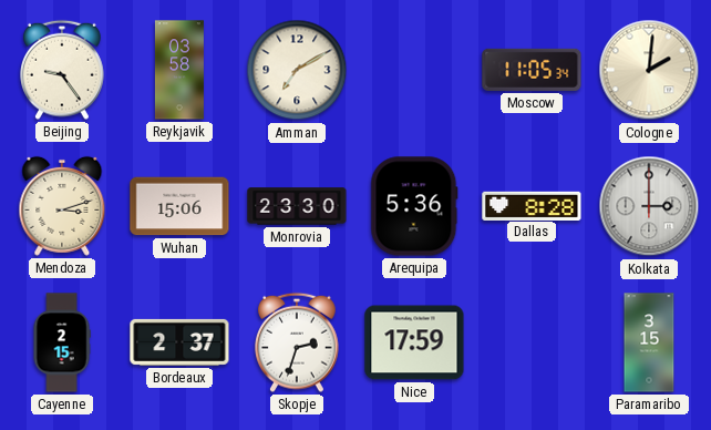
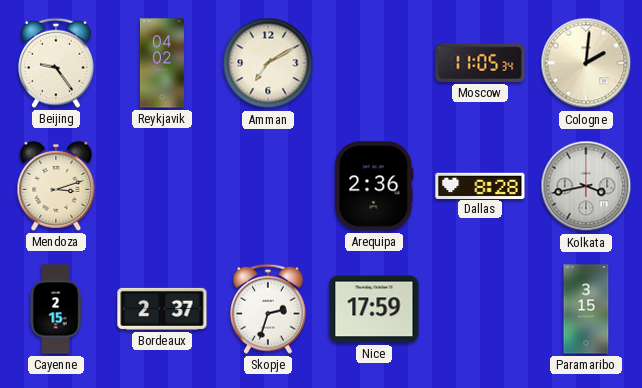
Reykjavik: 03:58 -> 04:02
Wuhan: 15:06 -> none
Monrovia: 23:30 -> none
Arequipa: 5:36 -> 2:36
Kolkata: 3:00 -> 3:43
